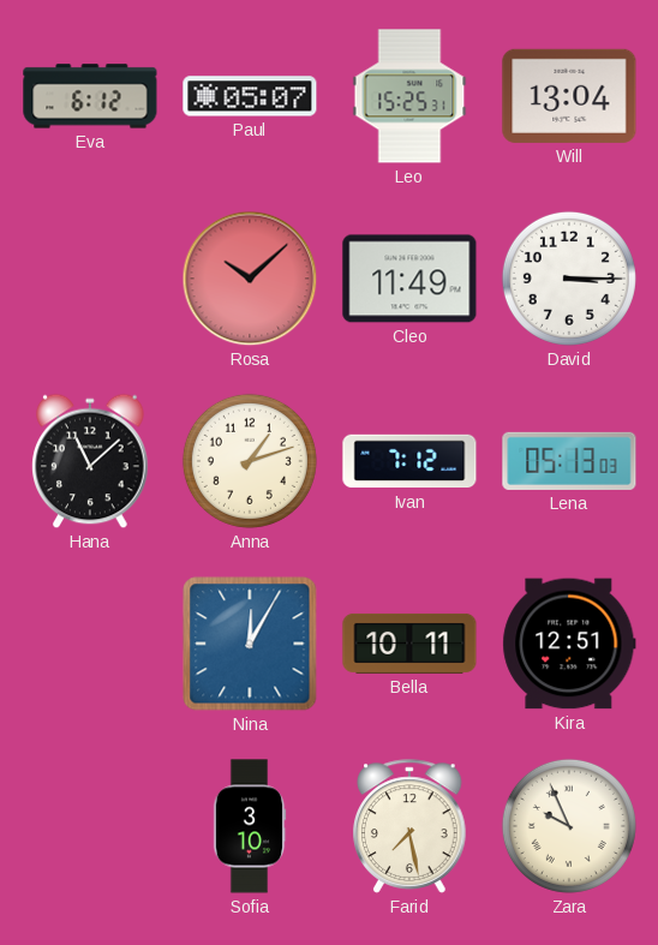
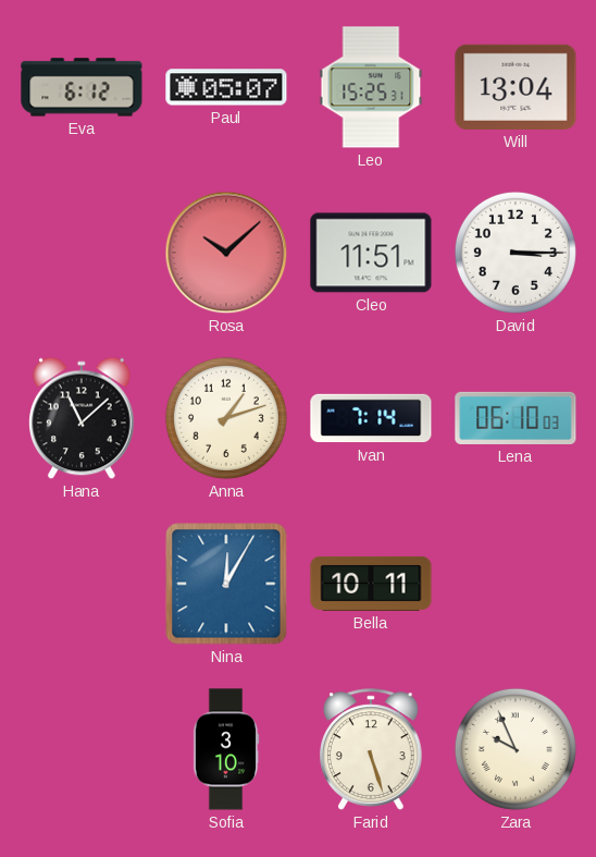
Cleo: 11:49 -> 11:51
Ivan: 7:12 -> 7:14
Lena: 05:13 -> 06:10
Kira: 12:51 -> none
Farid: 7:28 -> 5:27
